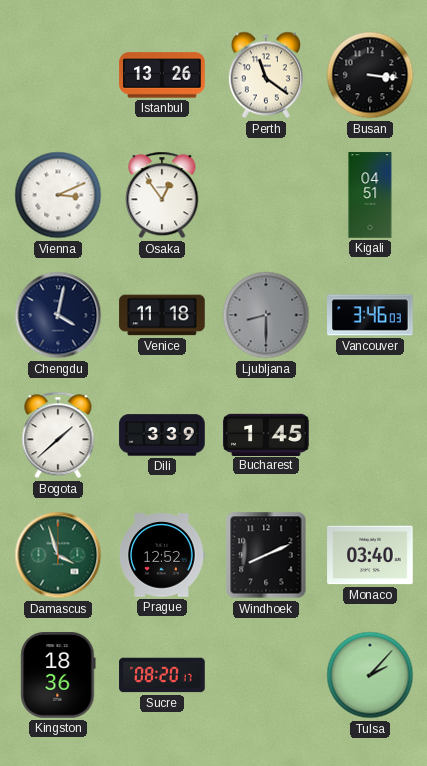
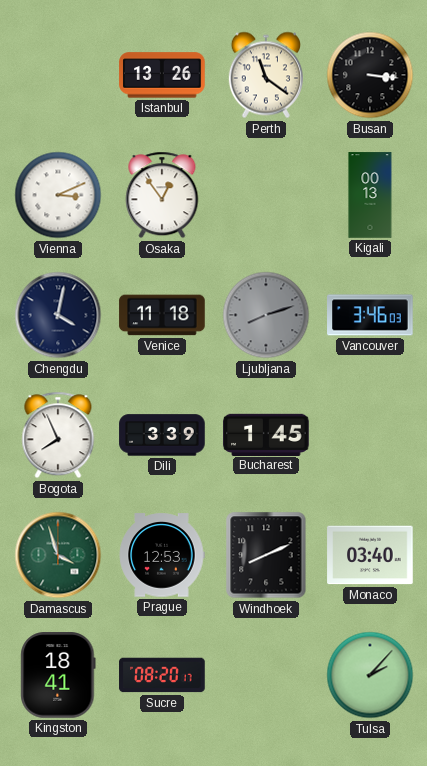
Kigali: 04:51 -> 00:13
Ljubljana: 8:30 -> 8:12
Bogota: 1:38 -> 7:56
Prague: 12:52 -> 12:53
Kingston: 18:36 -> 18:41
